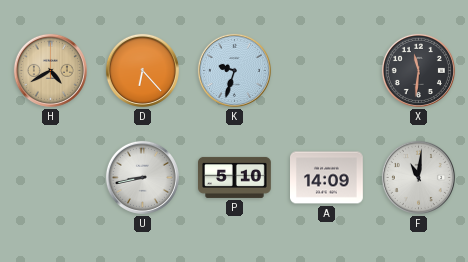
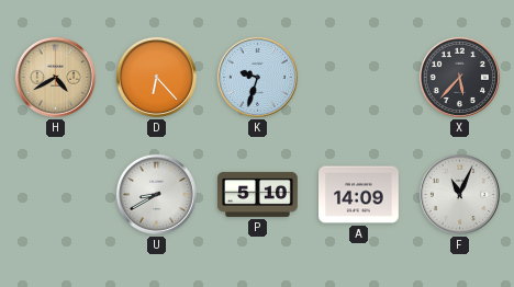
X: 11:31 -> 5:37
U: 8:43 -> 8:40
F: 11:01 -> 11:04
